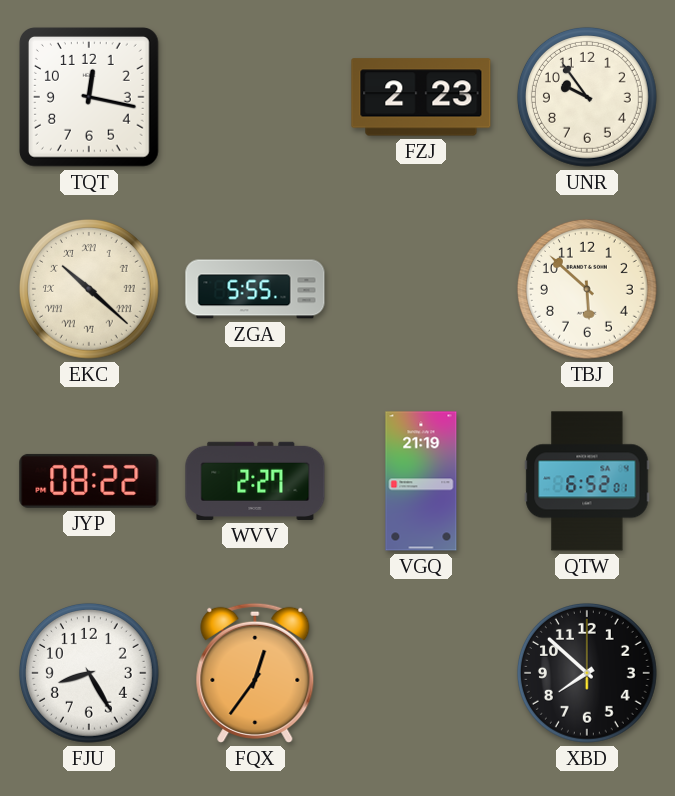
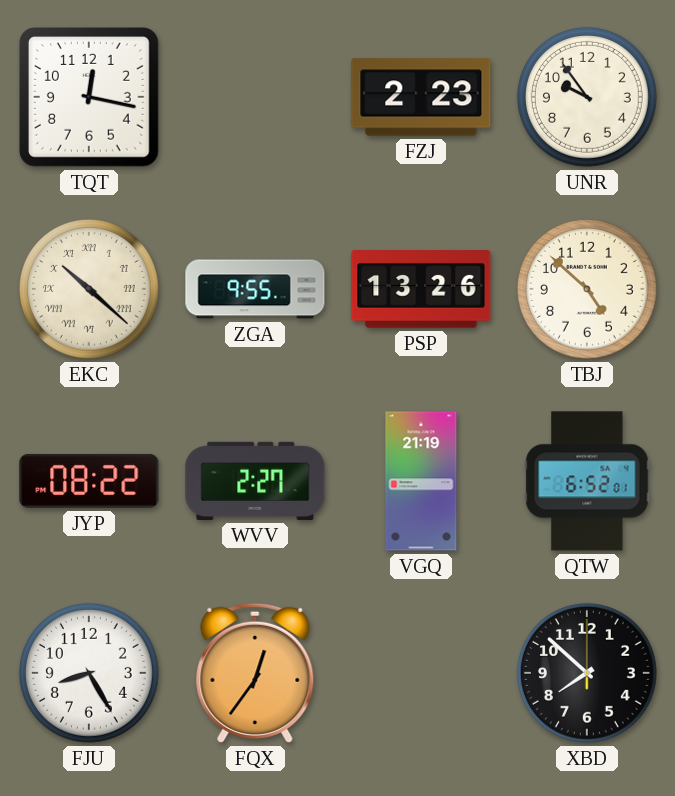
ZGA: 5:55 -> 9:55
PSP: none -> 13:26
TBJ: 5:52 -> 4:52
